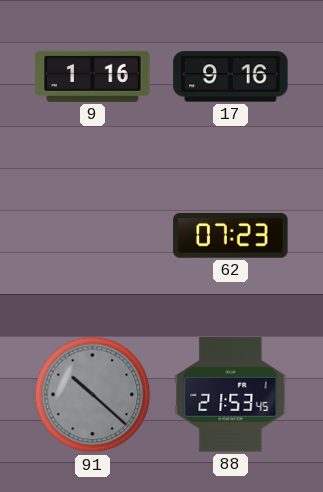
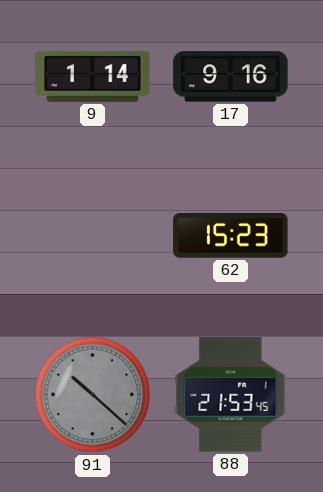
9: 1:16 -> 1:14
62: 07:23 -> 15:23
